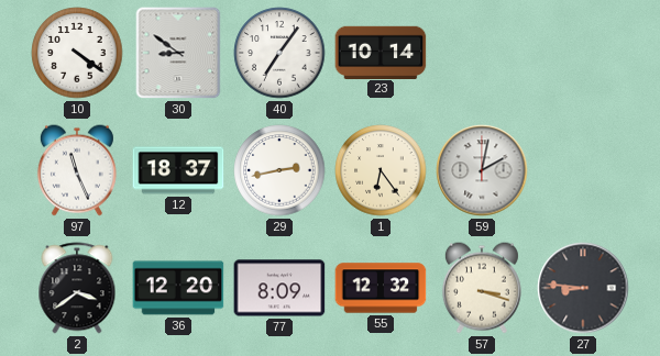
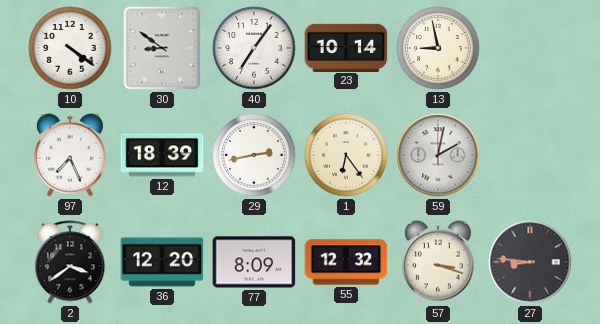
13: none -> 8:58
97: 11:26 -> 7:26
12: 18:37 -> 18:39
